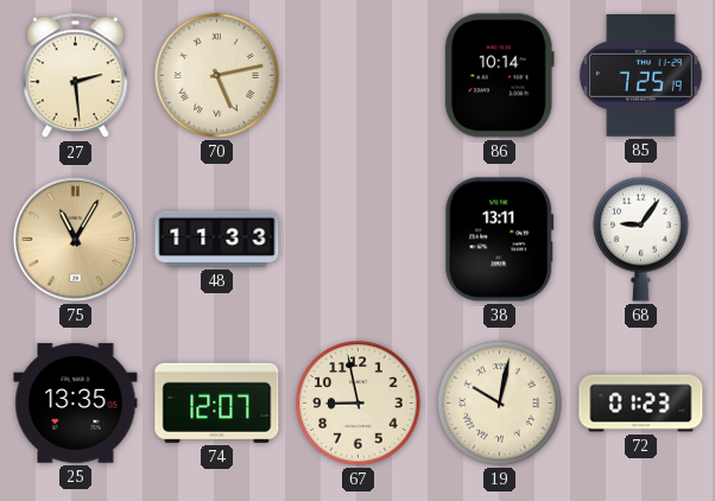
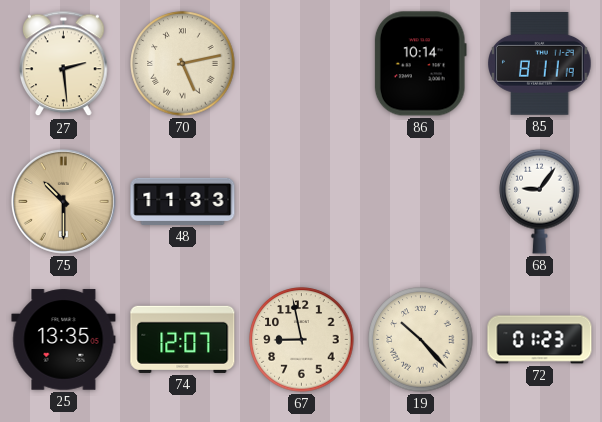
85: 7:25 -> 8:11
75: 11:05 -> 10:30
38: 13:11 -> none
19: 10:02 -> 10:23
